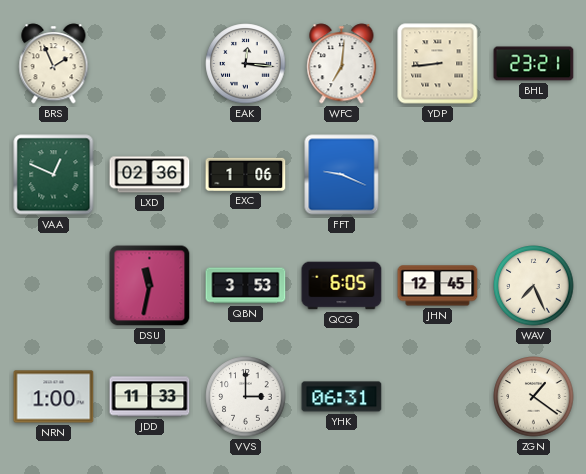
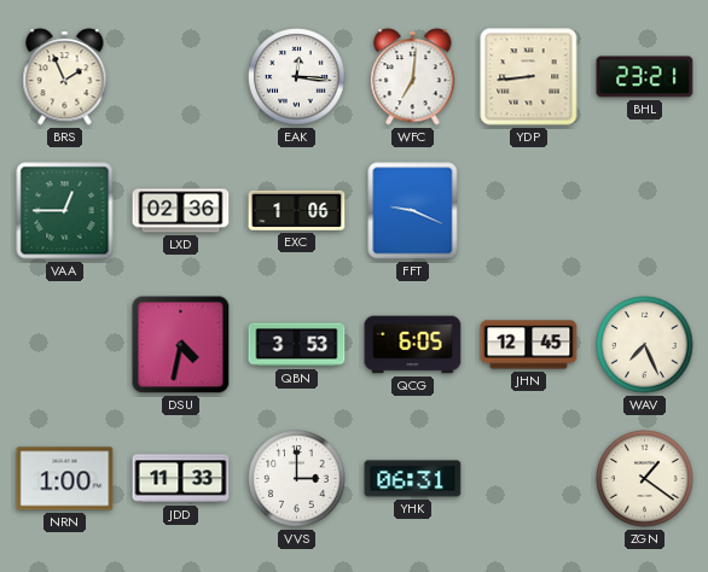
VAA: 12:49 -> 12:45
DSU: 11:32 -> 4:32
